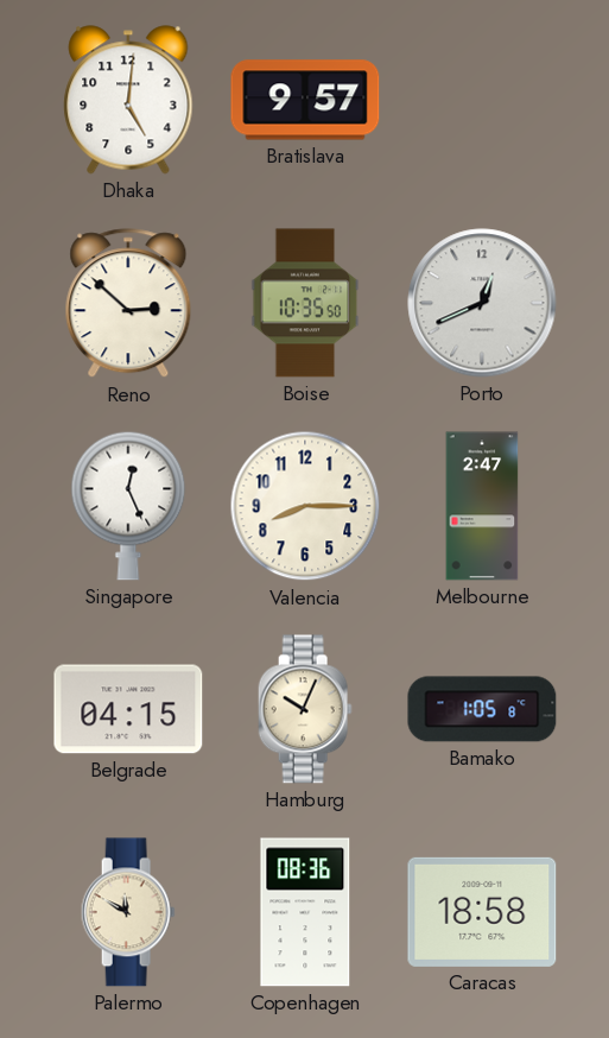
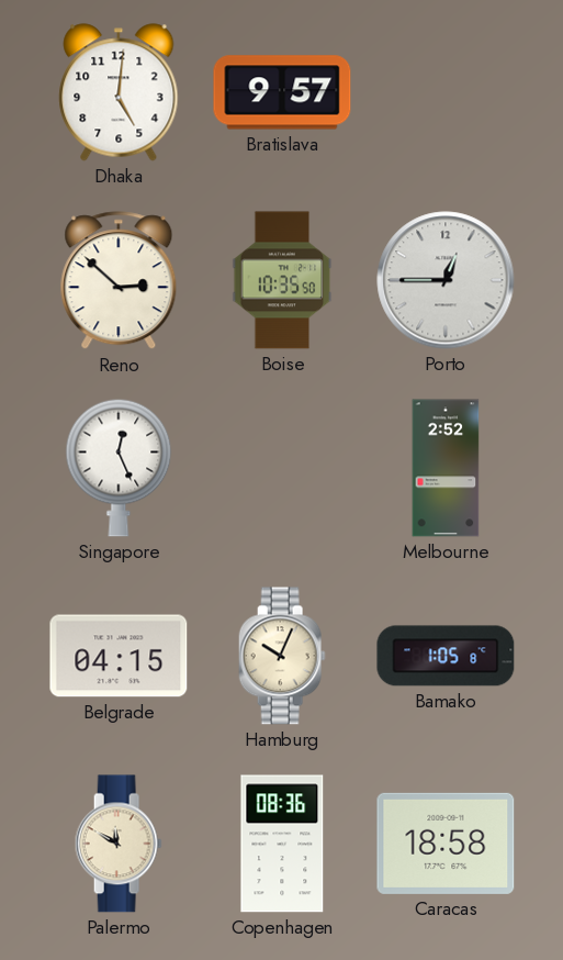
Porto: 12:41 -> 12:45
Valencia: 8:15 -> none
Melbourne: 2:47 -> 2:52
